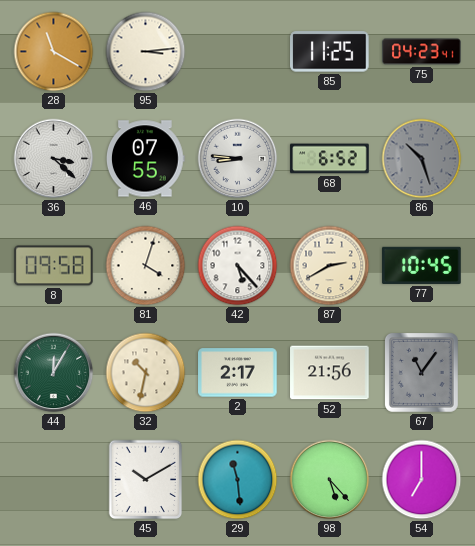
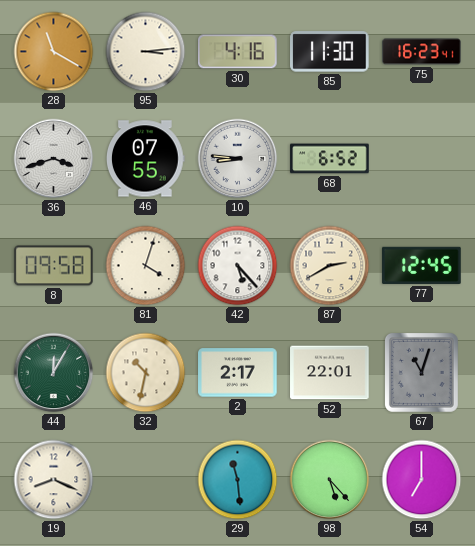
30: none -> 4:16
85: 11:25 -> 11:30
75: 04:23 -> 16:23
36: 3:22 -> 3:42
86: 10:27 -> none
77: 10:45 -> 12:45
52: 21:56 -> 22:01
67: 11:06 -> 11:03
19: none -> 8:19
45: 10:10 -> none
